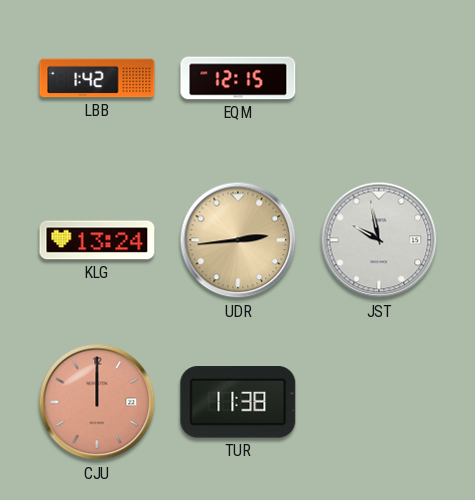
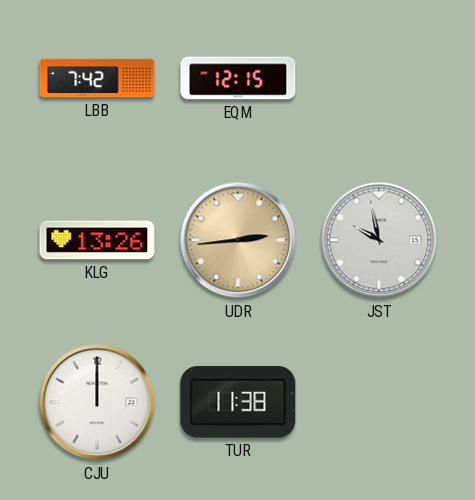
LBB: 1:42 -> 7:42
KLG: 13:24 -> 13:26
CJU dial: salmon -> white
